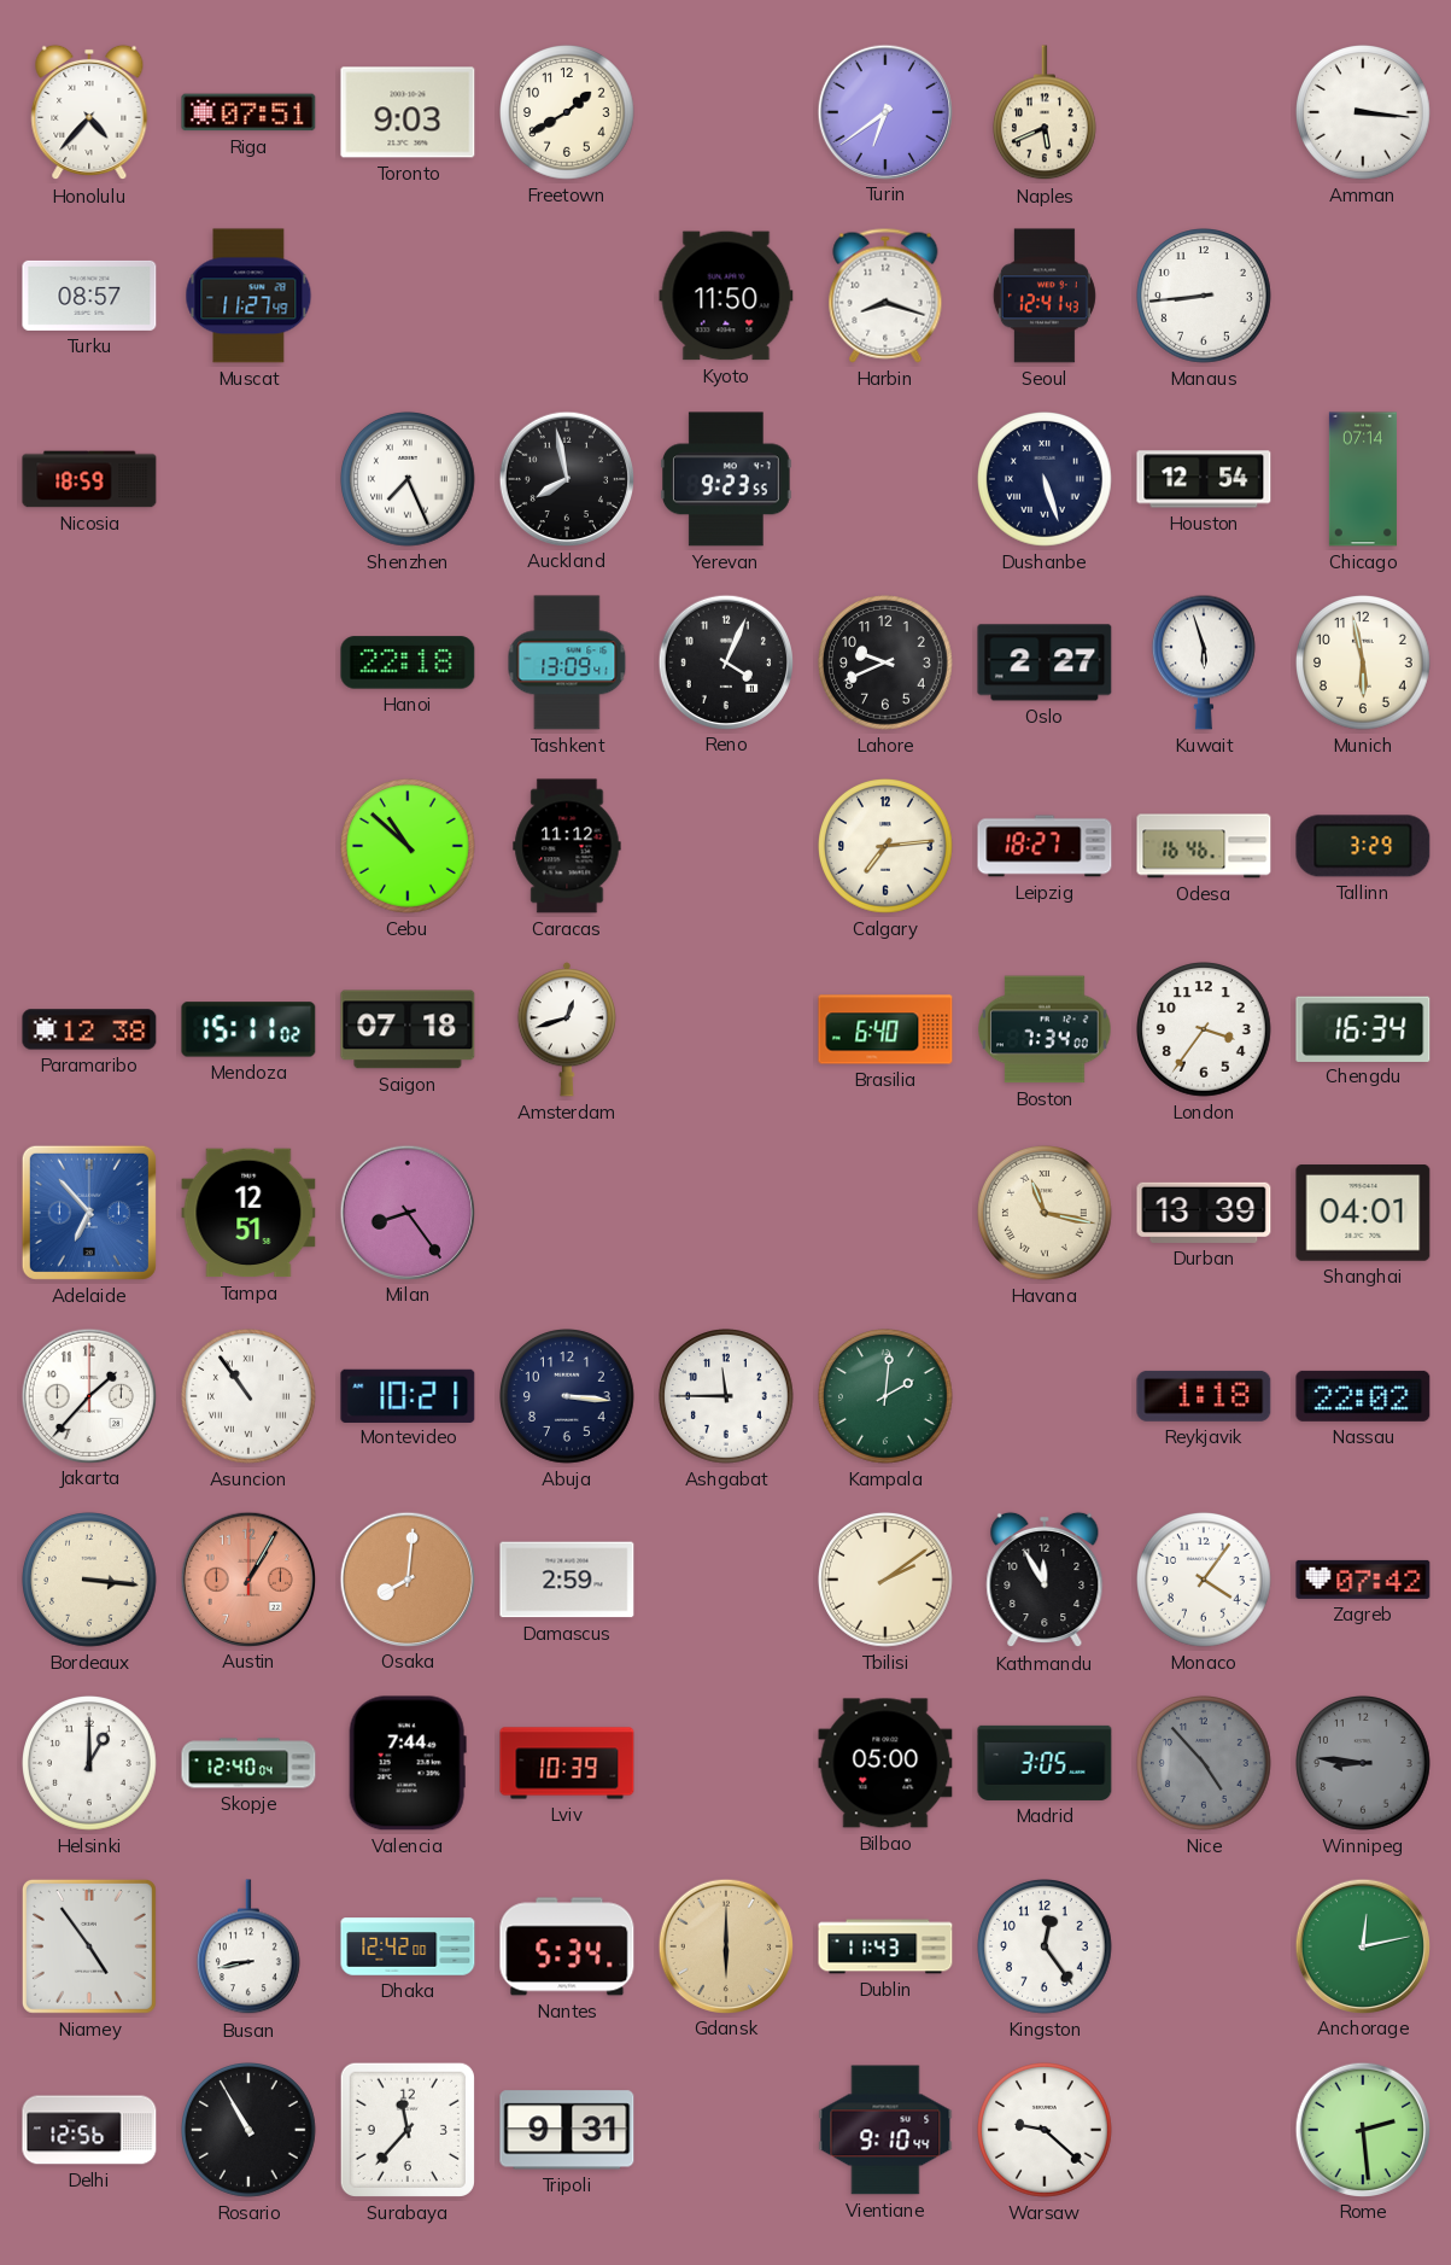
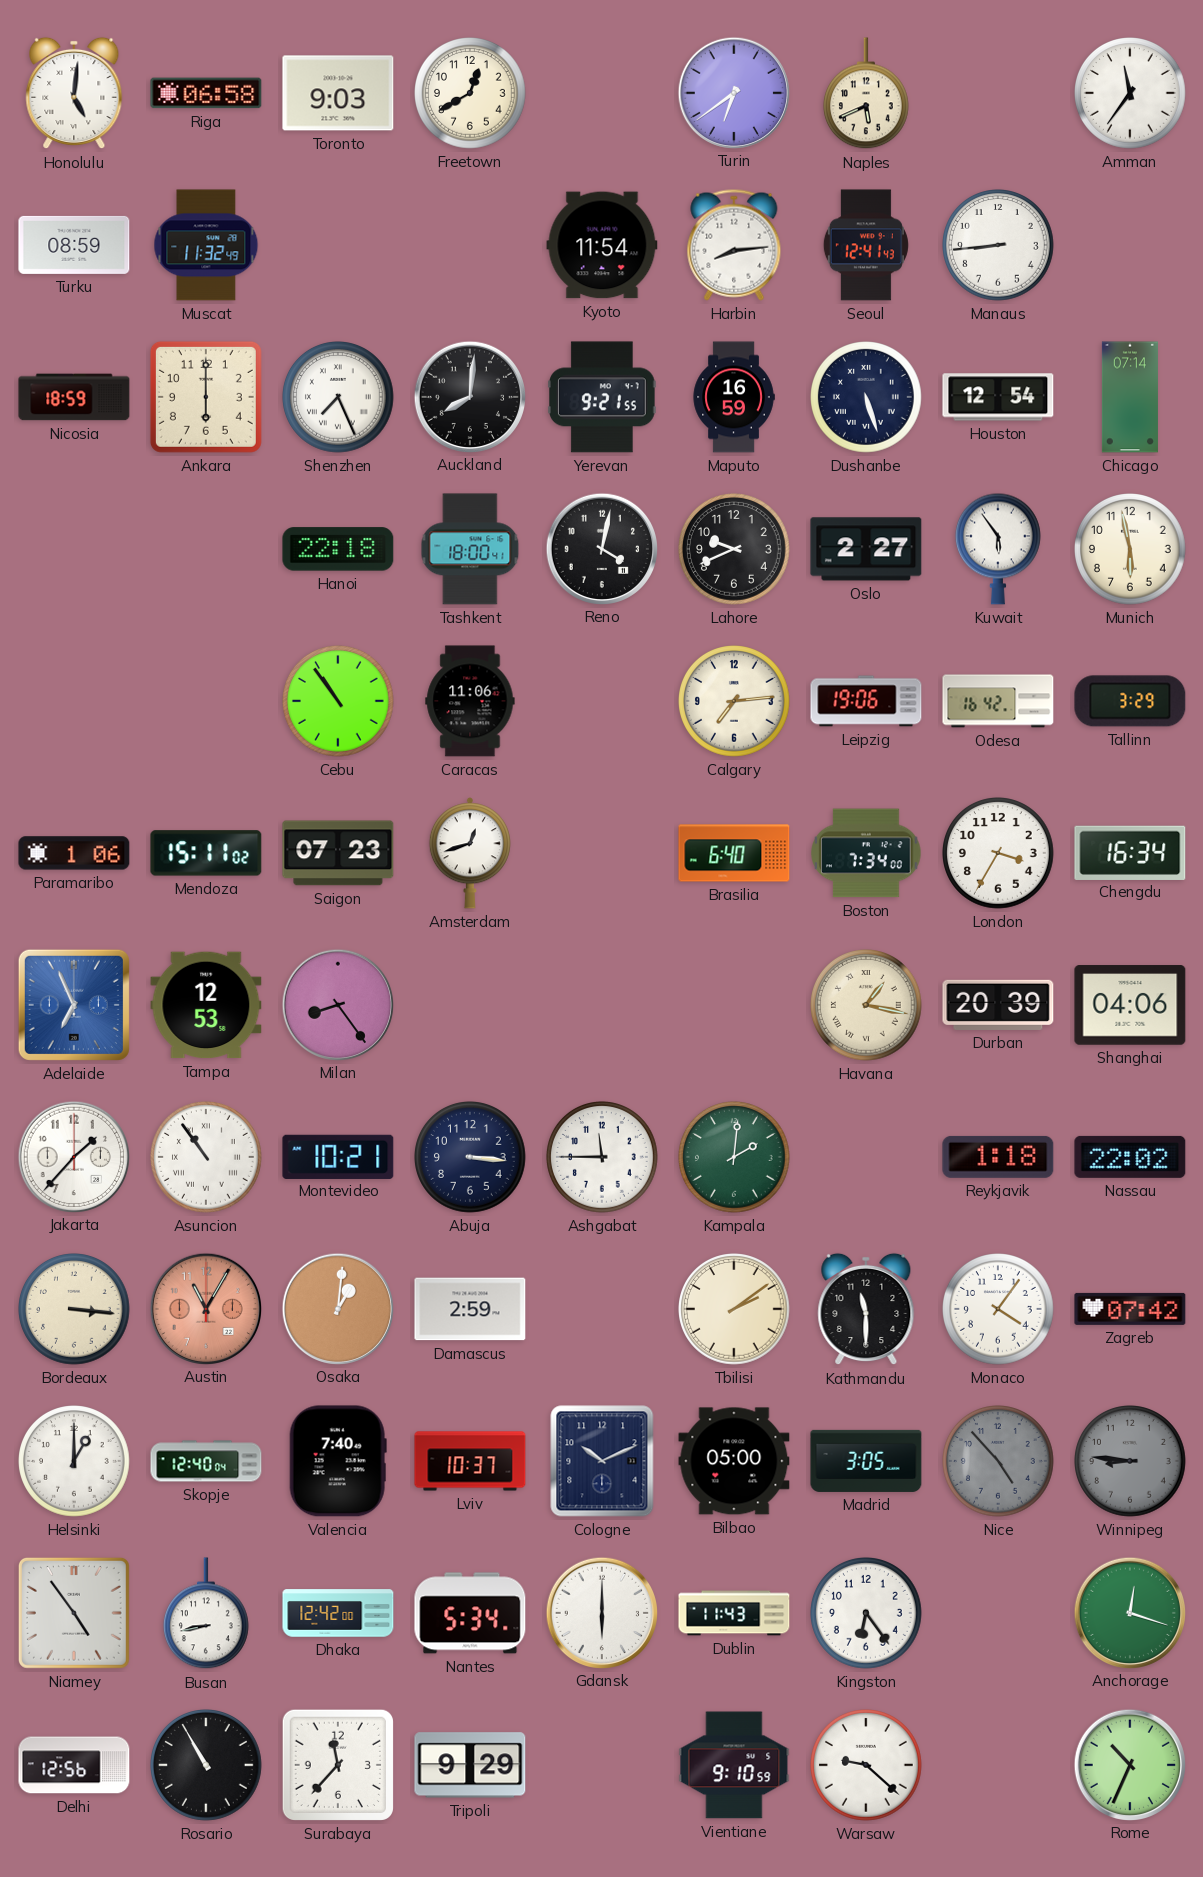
Honolulu: 4:37 -> 5:01
Riga: 07:51 -> 06:58
Freetown: 1:40 -> 12:40
Amman: 3:16 -> 11:36
Turku: 08:57 -> 08:59
Muscat: 11:27 -> 11:32
Kyoto: 11:50 -> 11:54
Harbin: 8:18 -> 8:14
Ankara: none -> 6:00
Auckland: 7:58 -> 8:01
Yerevan: 9:23 -> 9:21
Maputo: none -> 16:59
Tashkent: 13:09 -> 18:00
Reno: 4:04 -> 4:02
Kuwait: 5:57 -> 5:54
Cebu: 10:52 -> 10:54
Caracas: 11:12 -> 11:06
Leipzig: 18:27 -> 19:06
Odesa: 16:46 -> 16:42
Paramaribo: 12:38 -> 1:06
Saigon: 07:18 -> 07:23
London: 3:36 -> 3:35
Adelaide: 6:53 -> 6:56
Tampa: 12:51 -> 12:53
Havana: 11:17 -> 1:17
Durban: 13:39 -> 20:39
Shanghai: 04:01 -> 04:06
Austin: 1:05 -> 11:05
Osaka: 8:01 -> 1:01
Kathmandu: 11:55 -> 11:30
Valencia: 7:44 -> 7:40
Lviv: 10:39 -> 10:37
Cologne: none -> 10:11
Gdansk dial: champagne -> white
Kingston: 12:24 -> 6:24
Anchorage: 12:13 -> 12:18
Tripoli: 9:31 -> 9:29
Vientiane: 9:10:44 -> 9:10:59
Rome: 2:29 -> 10:34
